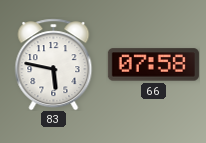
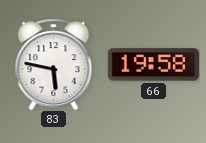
66: 07:58 -> 19:58
